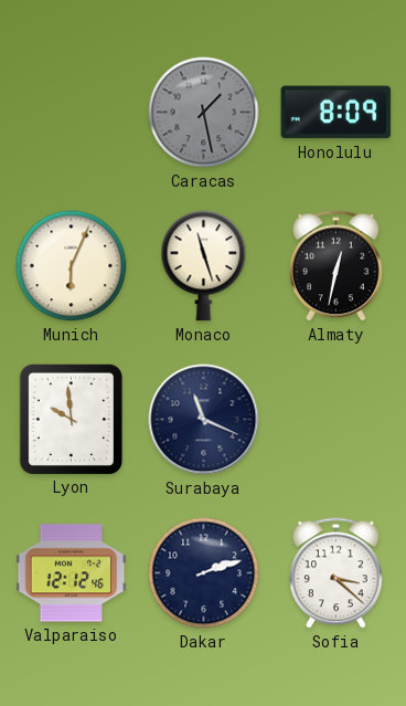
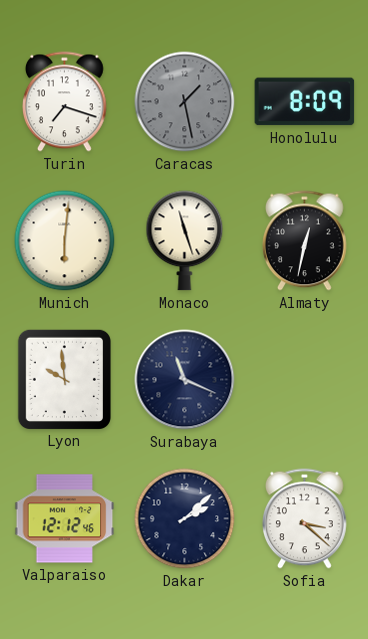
Turin: none -> 7:18
Munich: 6:04 -> 6:01
Dakar: 2:12 -> 2:08
